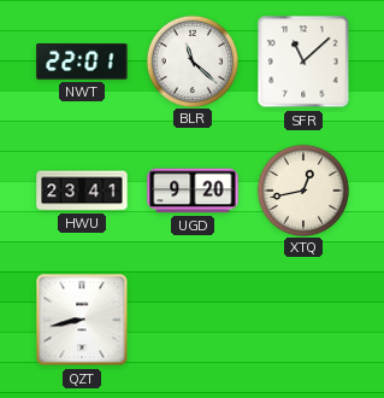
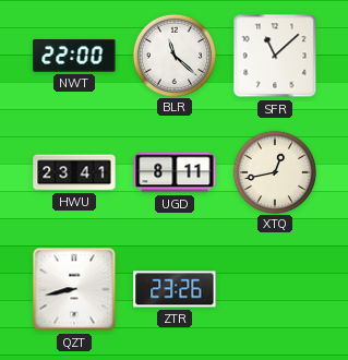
NWT: 22:01 -> 22:00
UGD: 9:20 -> 8:11
ZTR: none -> 23:26
